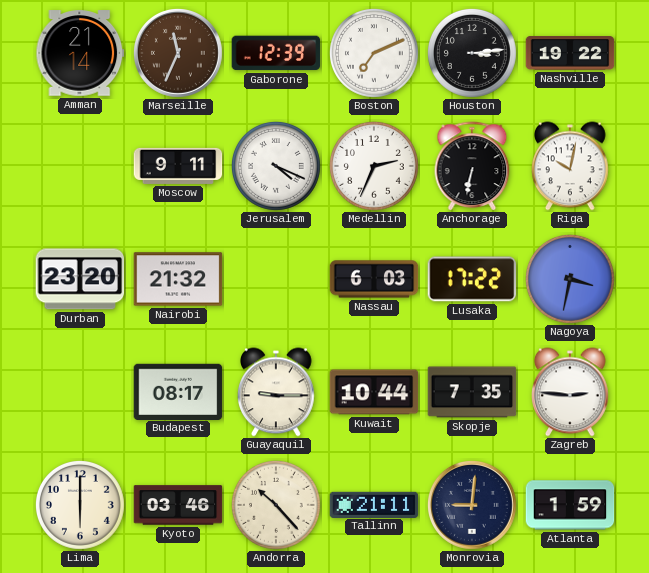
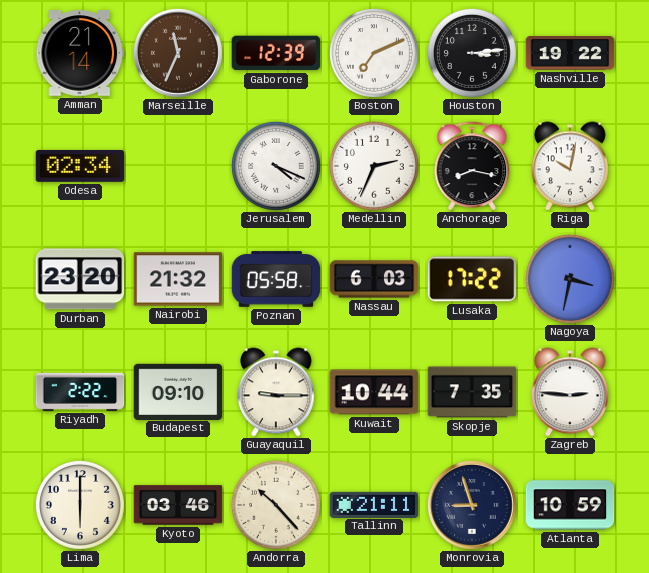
Odesa: none -> 02:34
Moscow: 9:11 -> none
Anchorage: 6:32 -> 8:17
Poznan: none -> 05:58
Riyadh: none -> 2:22
Budapest: 08:17 -> 09:10
Monrovia: 9:01 -> 8:57
Atlanta: 1:59 -> 10:59
